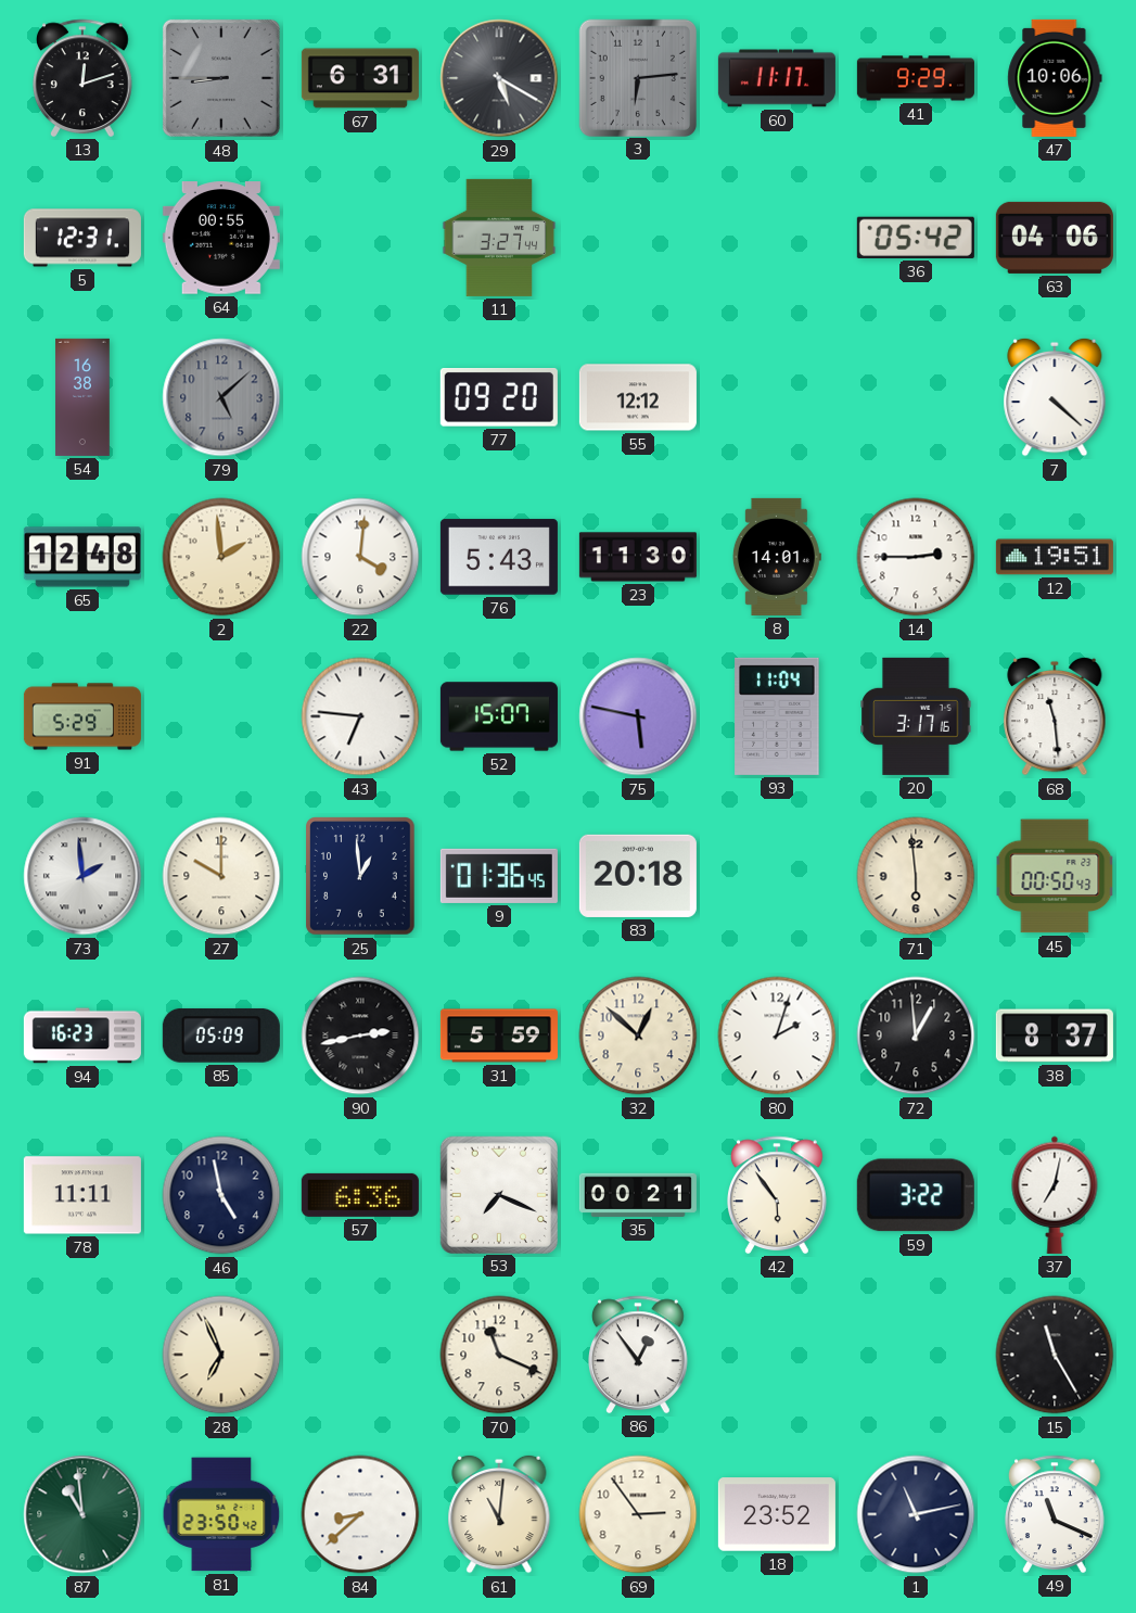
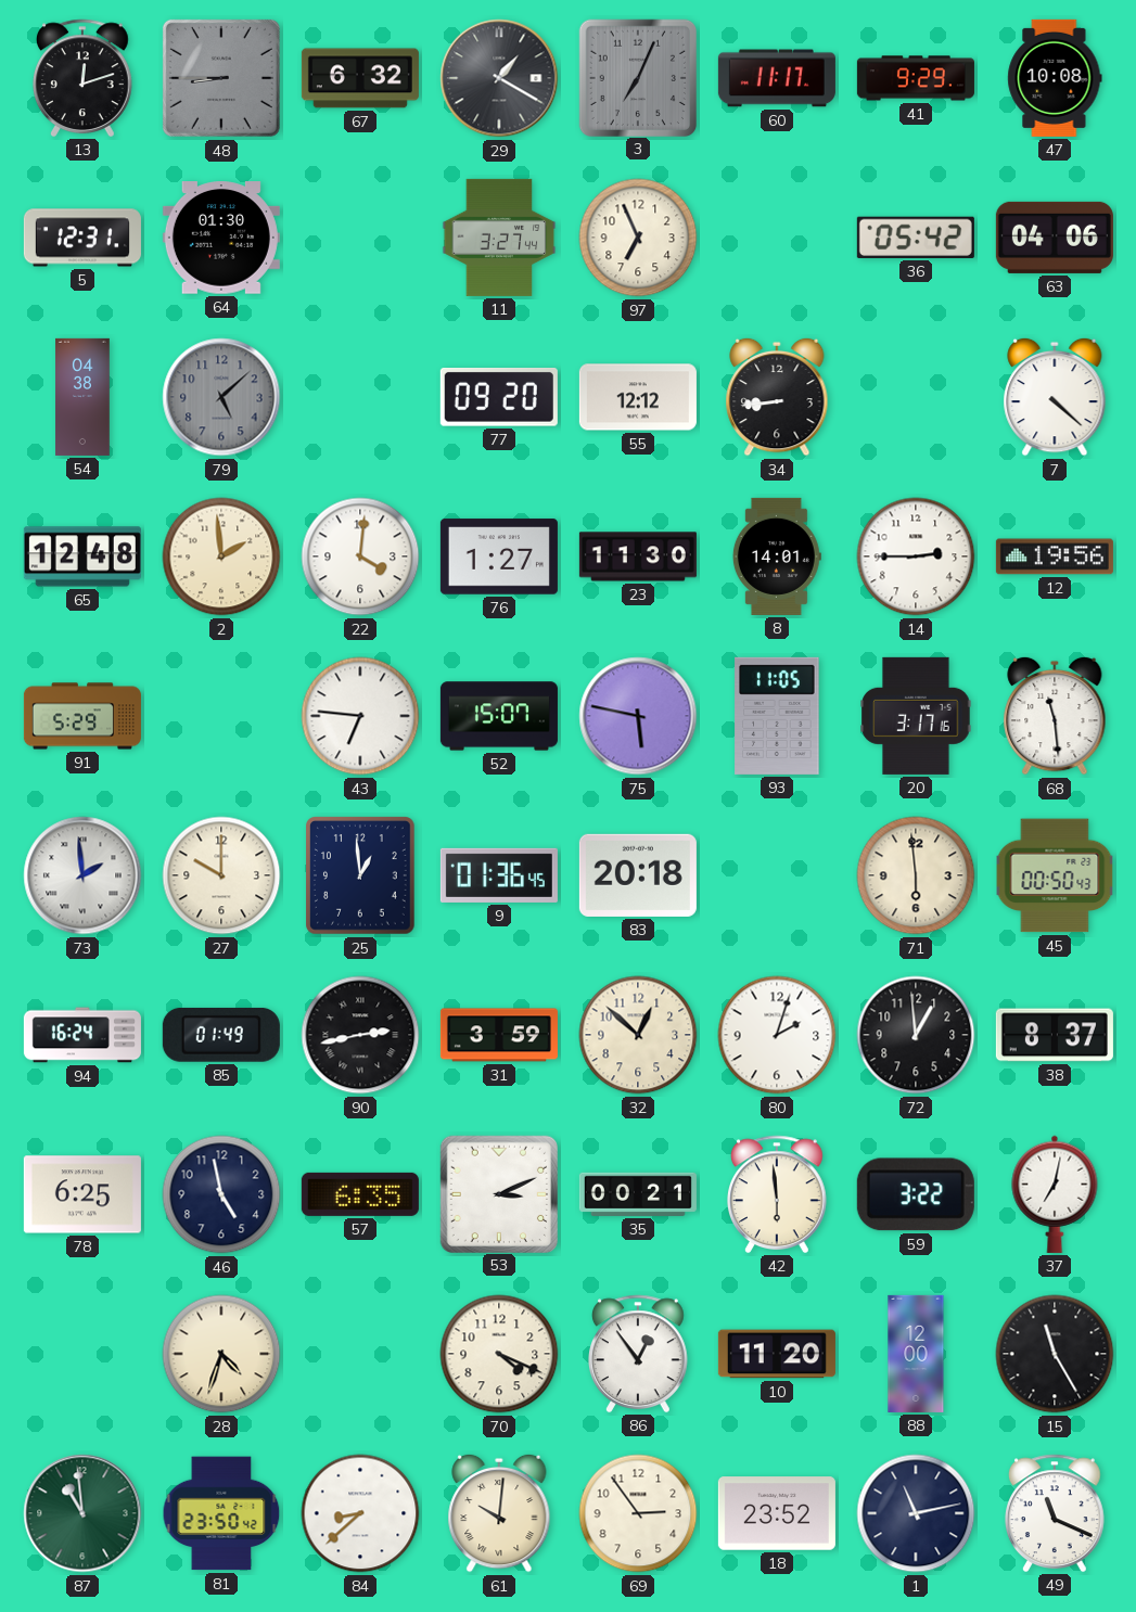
67: 6:31 -> 6:32
29: 5:20 -> 1:20
3: 6:14 -> 7:04
47: 10:06 -> 10:08
64: 00:55 -> 01:30
97: none -> 6:56
54: 16:38 -> 04:38
34: none -> 8:44
76: 5:43 -> 1:27
12: 19:51 -> 19:56
93: 11:04 -> 11:05
94: 16:23 -> 16:24
85: 05:09 -> 01:49
31: 5:59 -> 3:59
78: 11:11 -> 6:25
57: 6:36 -> 6:35
53: 7:19 -> 3:11
42: 5:54 -> 5:59
28: 6:56 -> 4:33
70: 11:19 -> 4:19
10: none -> 11:20
88: none -> 12:00
61: 11:01 -> 10:01
